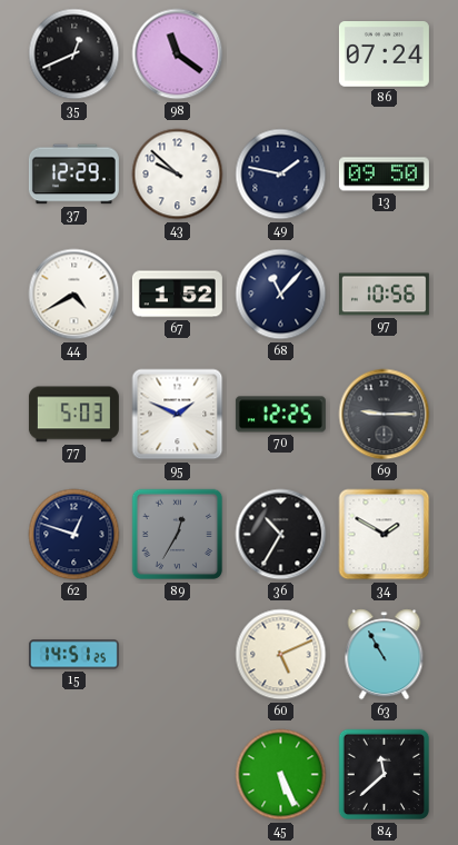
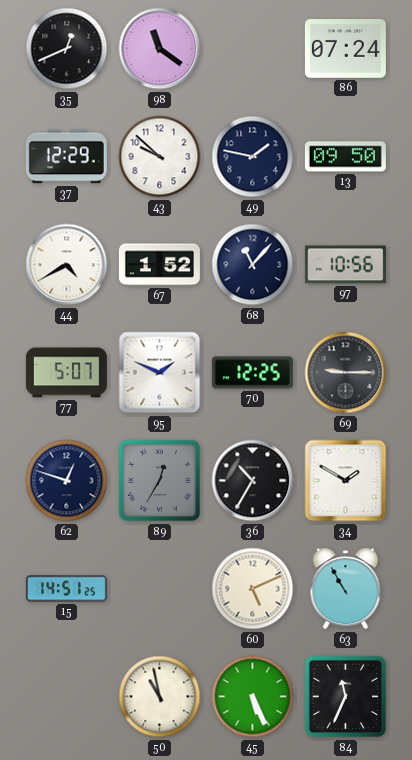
77: 5:03 -> 5:07
50: none -> 10:58
84: 11:38 -> 11:34
